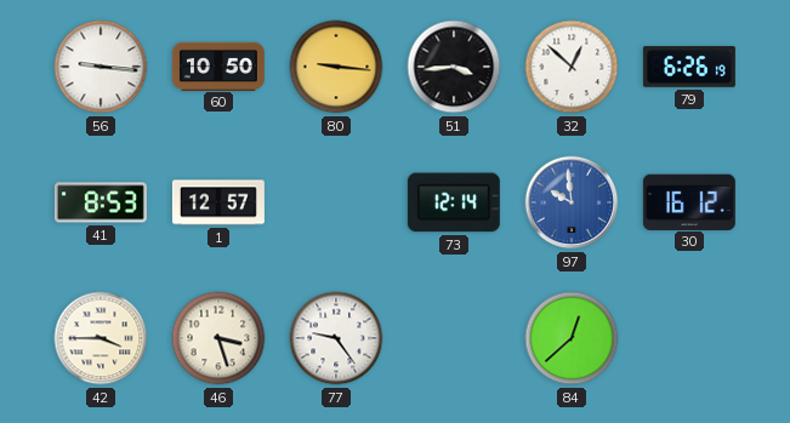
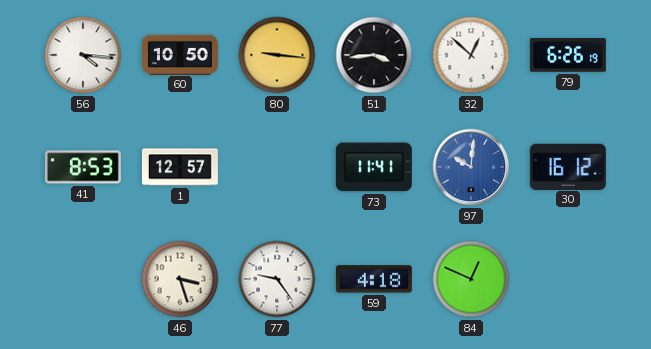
56: 9:16 -> 4:16
73: 12:14 -> 11:41
97: 9:59 -> 10:01
42: 3:45 -> none
59: none -> 4:18
84: 12:38 -> 12:49
